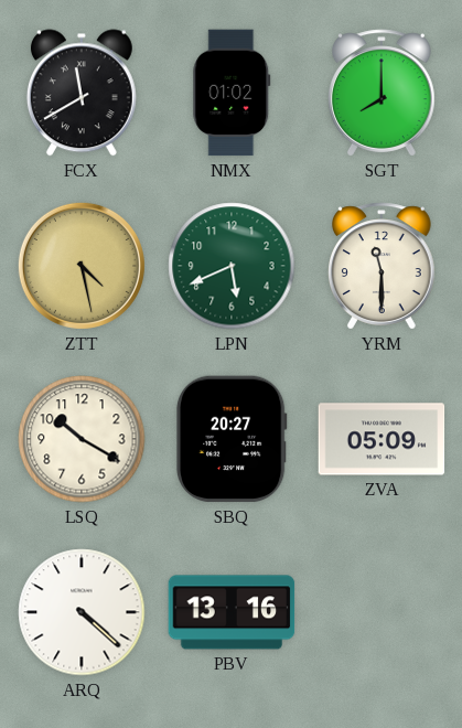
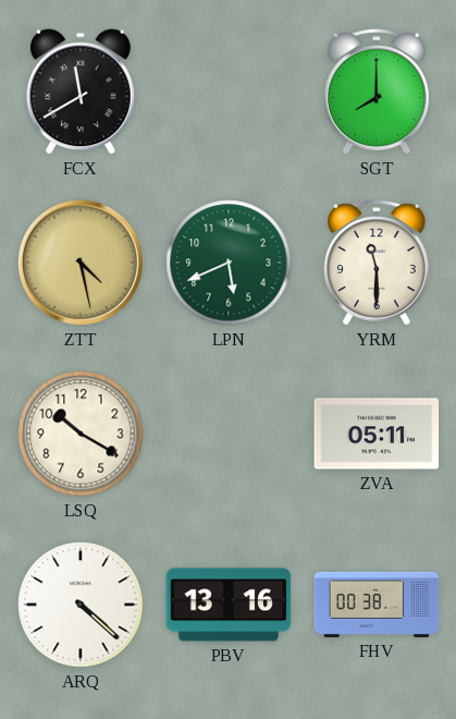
NMX: 01:02 -> none
SBQ: 20:27 -> none
ZVA: 05:09 -> 05:11
FHV: none -> 00:38
